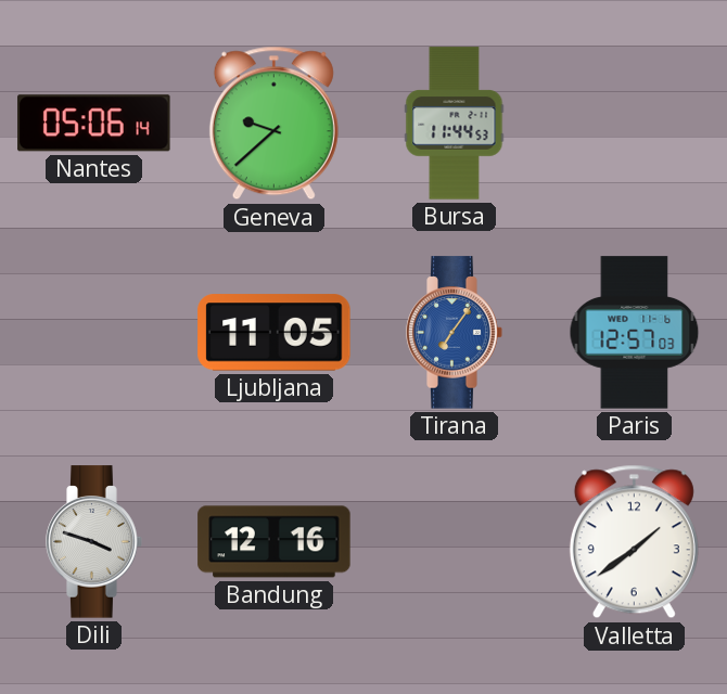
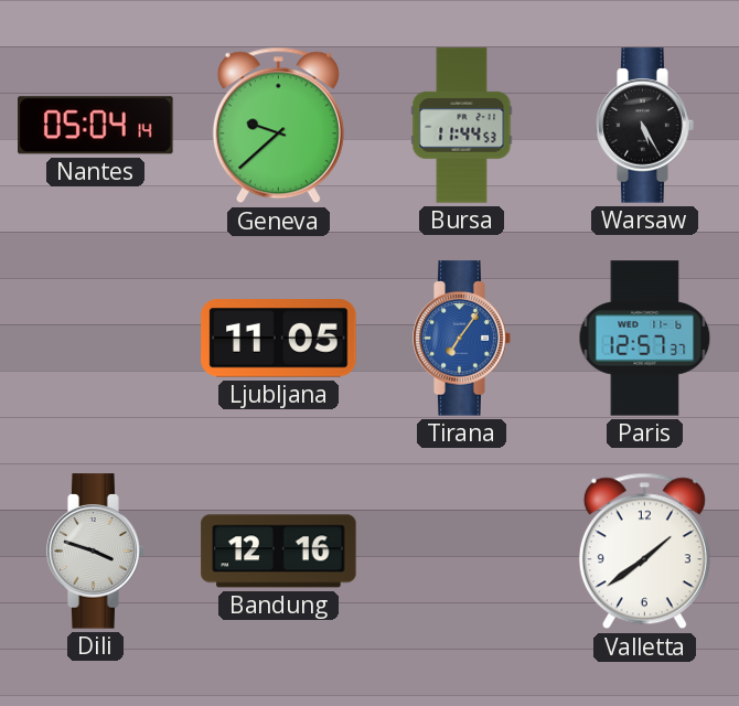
Nantes: 05:06 -> 05:04
Warsaw: none -> 5:25
Paris: 12:57:03 -> 12:57:37
